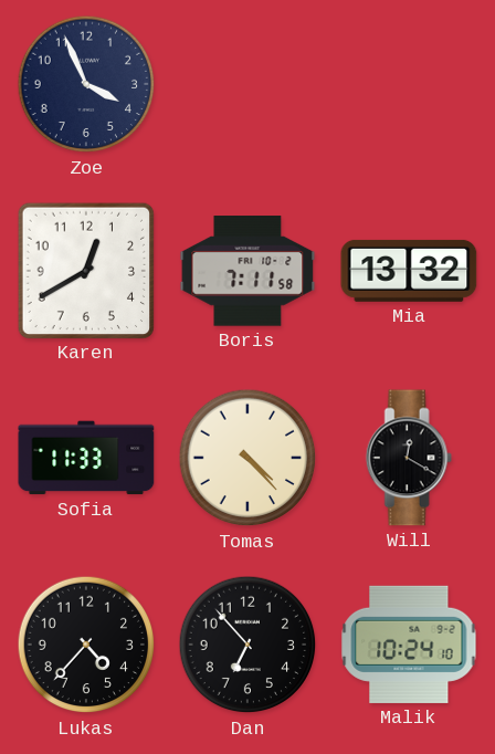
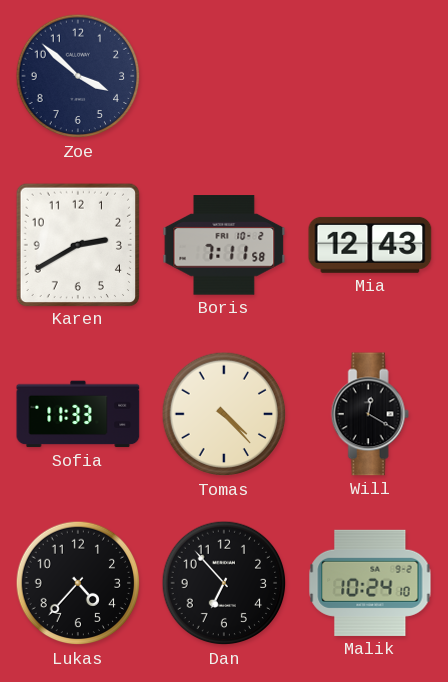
Zoe: 3:56 -> 3:52
Karen: 12:40 -> 2:40
Mia: 13:32 -> 12:43
